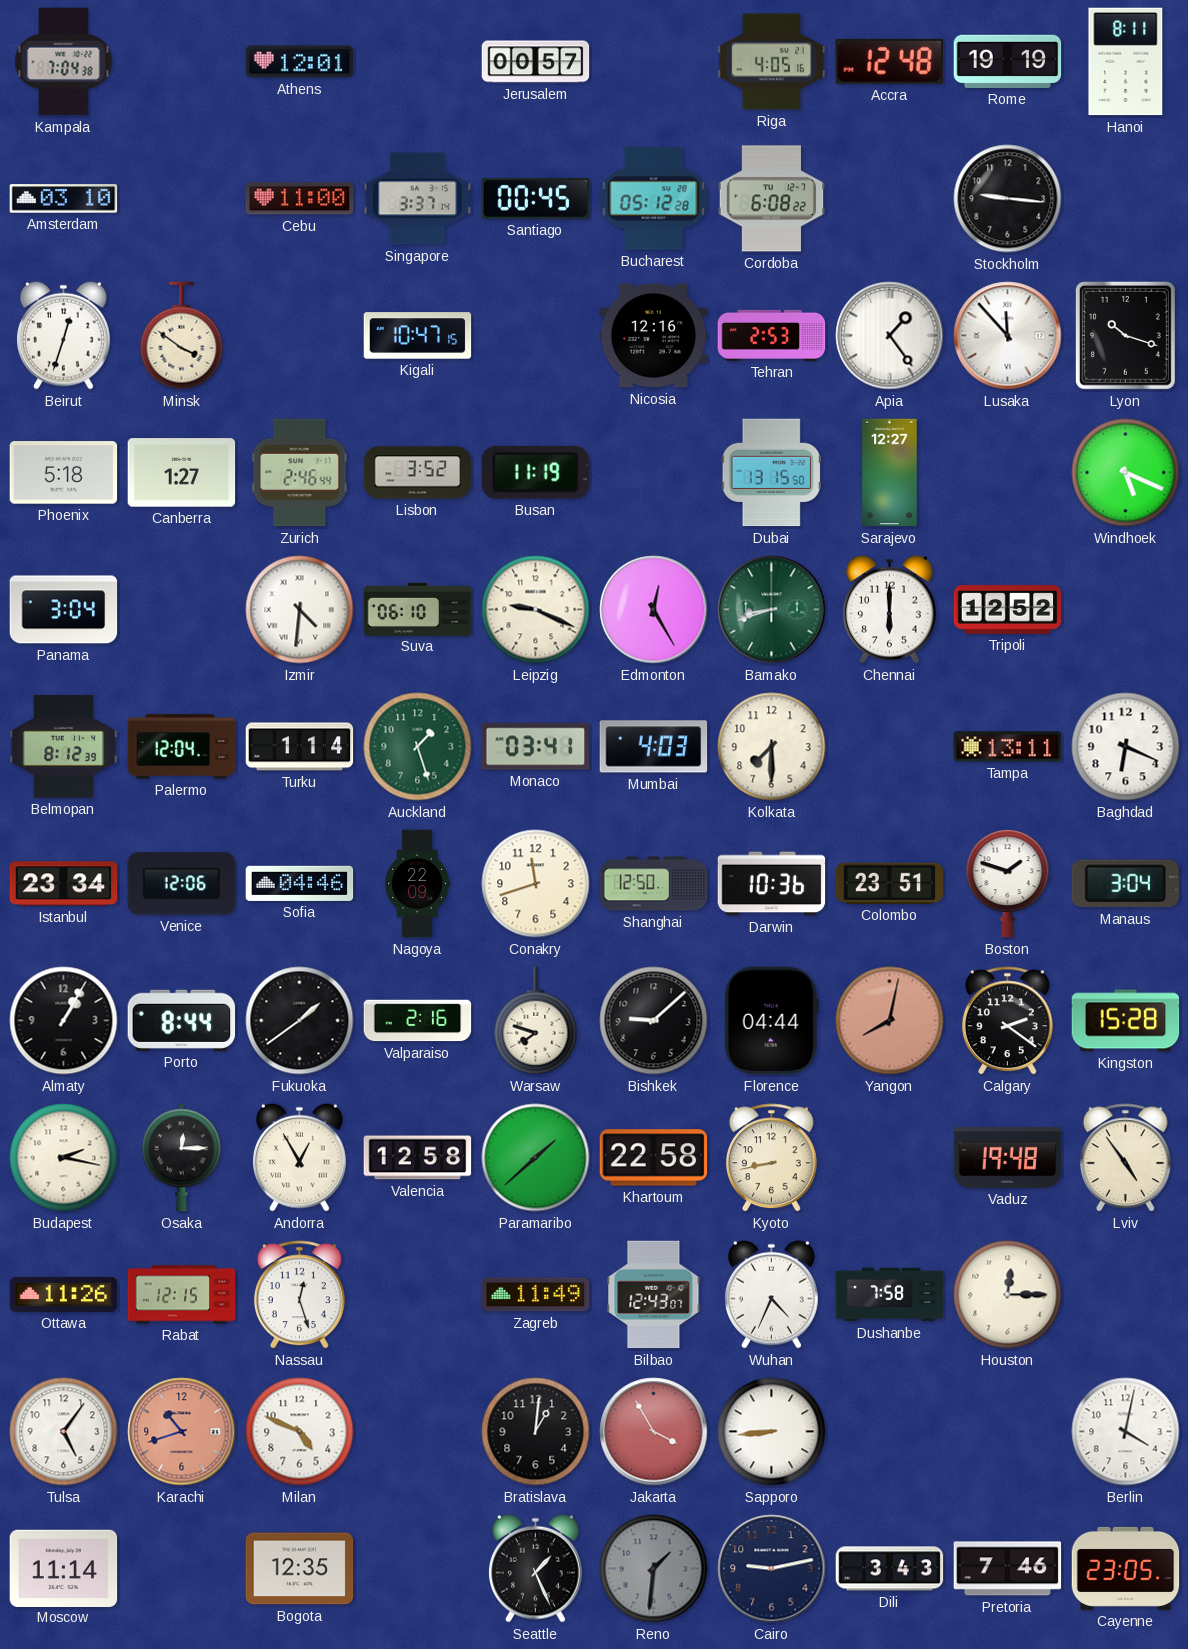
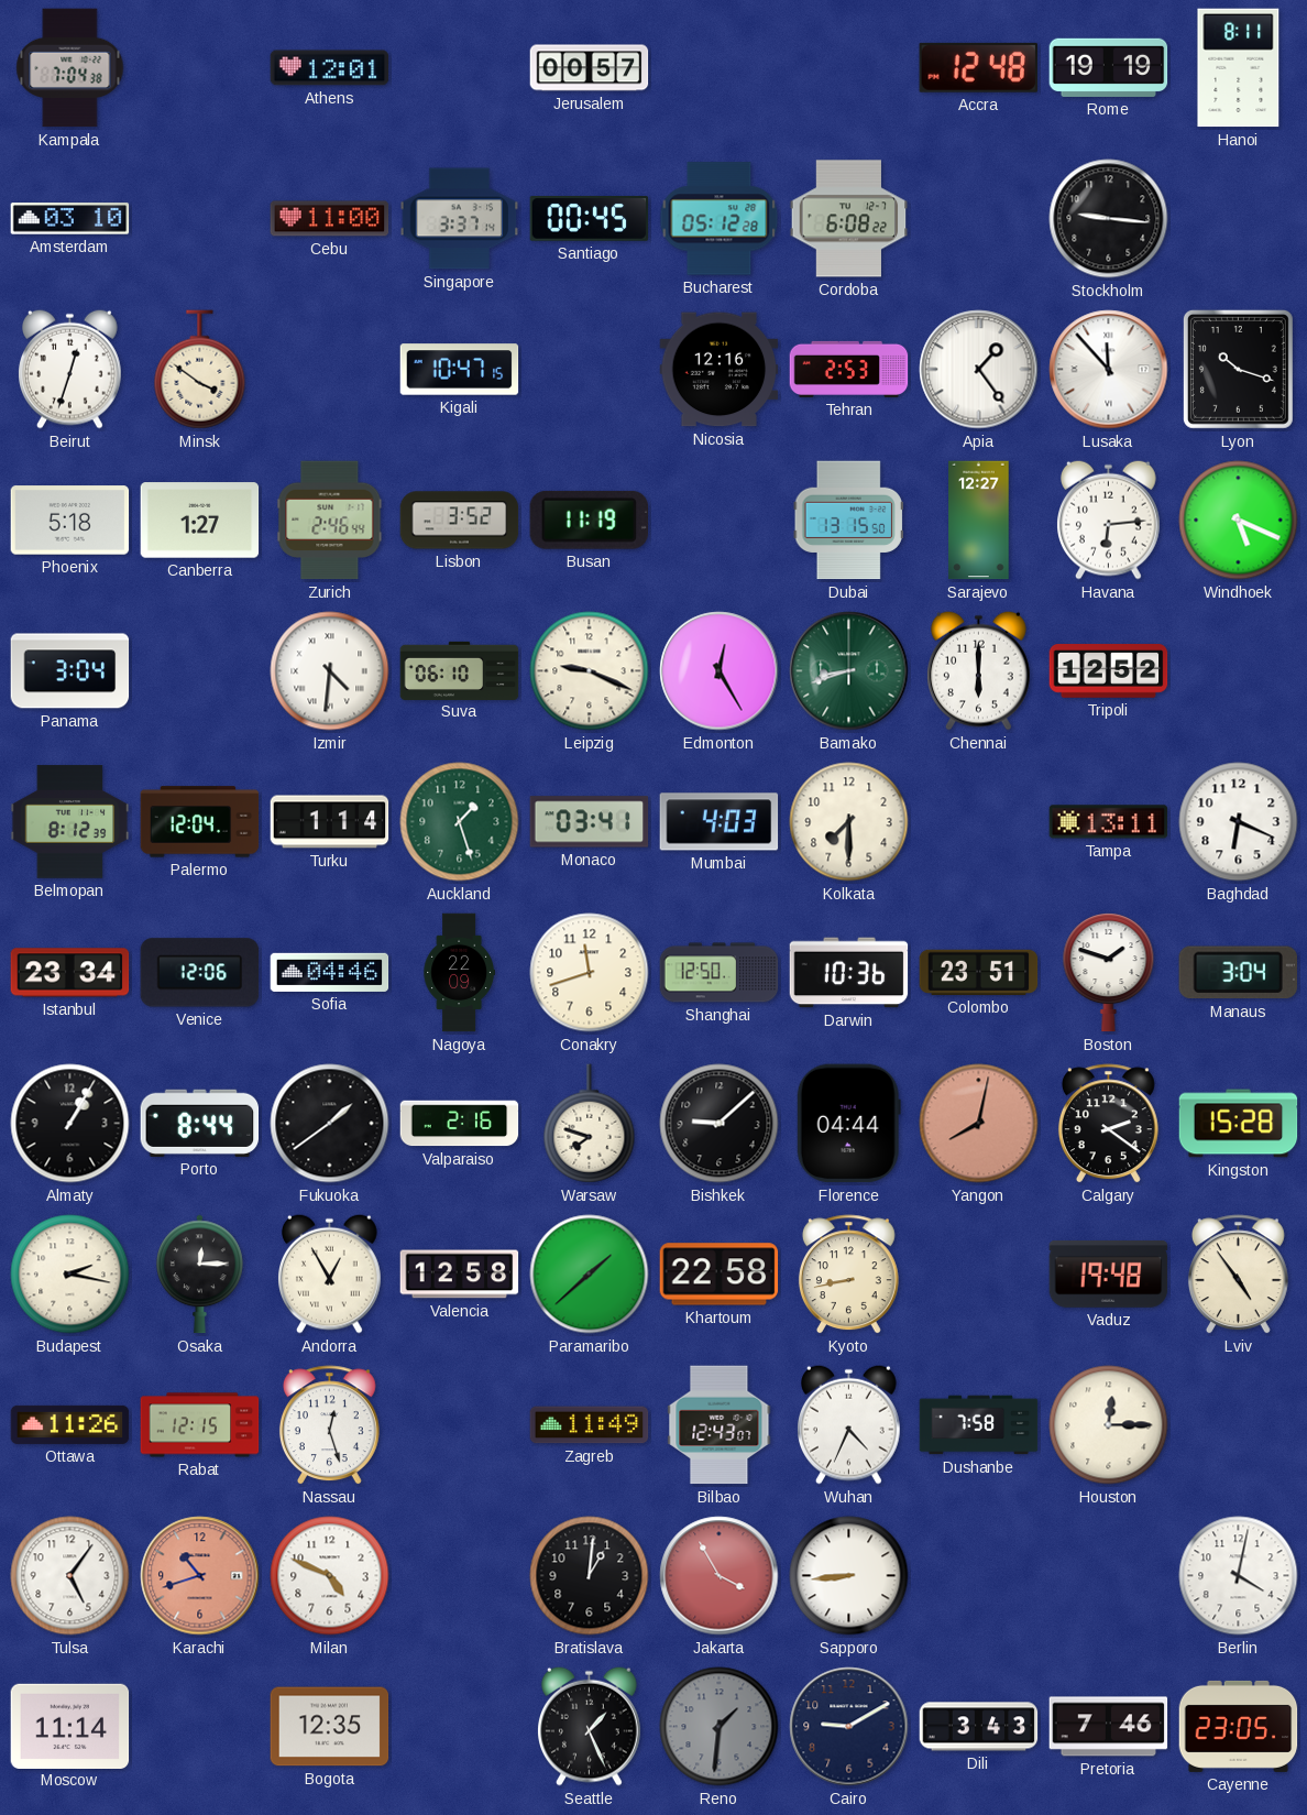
Riga: 4:05 -> none
Havana: none -> 6:14
Cairo: 9:13 -> 9:10
